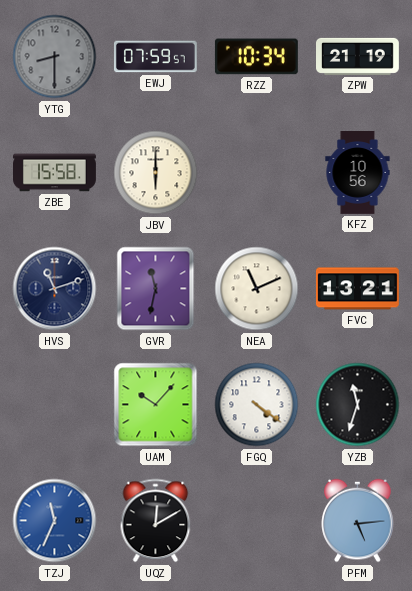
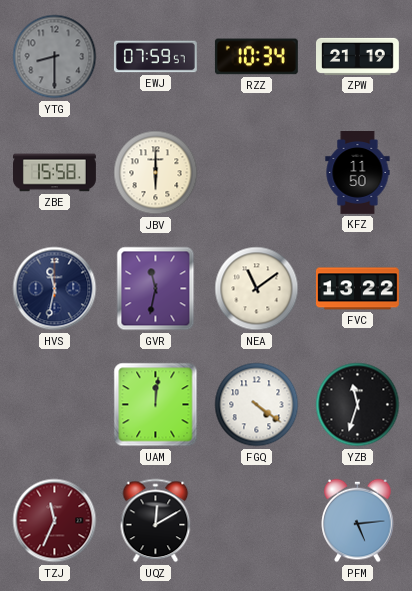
KFZ: 10:56 -> 11:50
HVS: 11:12 -> 11:32
NEA: 11:11 -> 11:09
FVC: 13:21 -> 13:22
UAM: 10:07 -> 12:01
TZJ dial: blue -> burgundy
